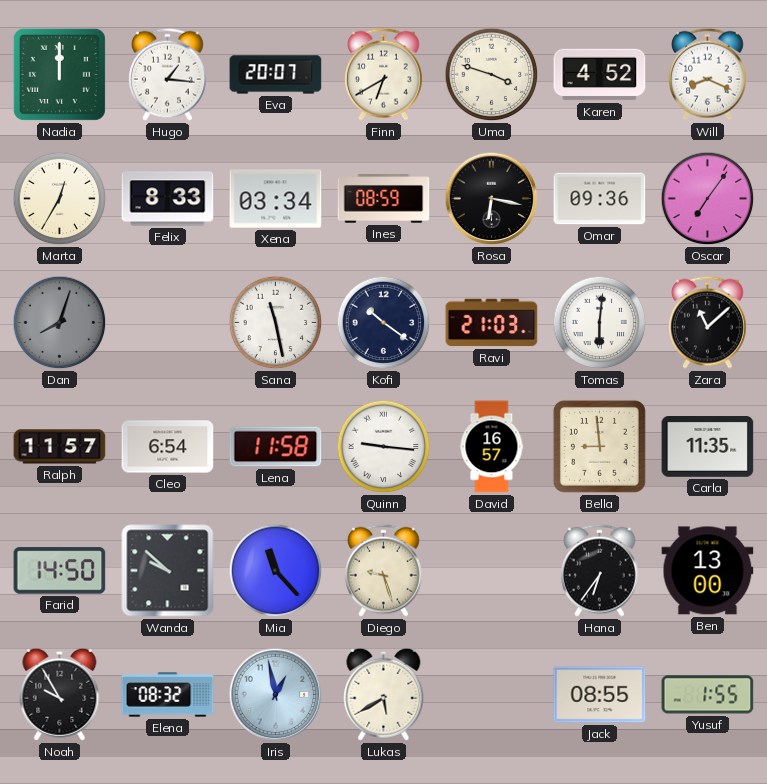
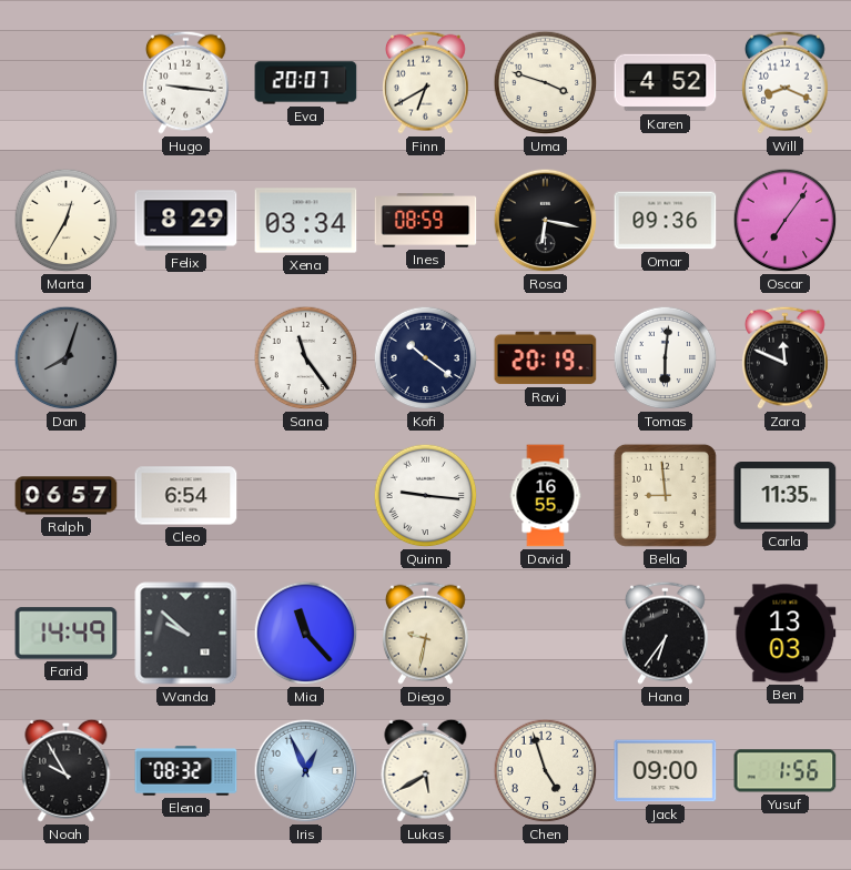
Nadia: 12:00 -> none
Hugo: 1:16 -> 9:16
Felix: 8:33 -> 8:29
Sana: 11:28 -> 11:24
Ravi: 21:03 -> 20:19
Zara: 11:08 -> 11:49
Ralph: 11:57 -> 06:57
Lena: 11:58 -> none
David: 16:57 -> 16:55
Farid: 14:50 -> 14:49
Diego: 9:27 -> 9:32
Ben: 13:00 -> 13:03
Iris: 12:58 -> 12:56
Chen: none -> 4:57
Jack: 08:55 -> 09:00
Yusuf: 1:55 -> 1:56
